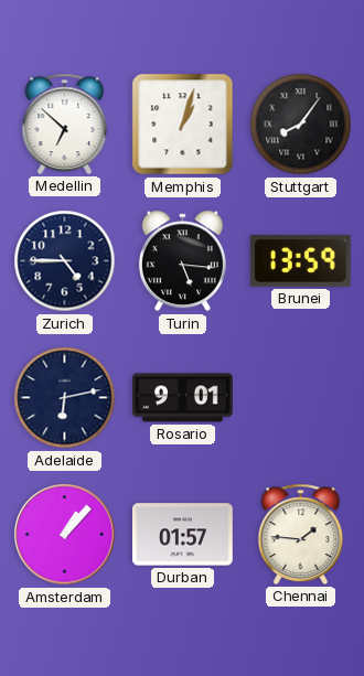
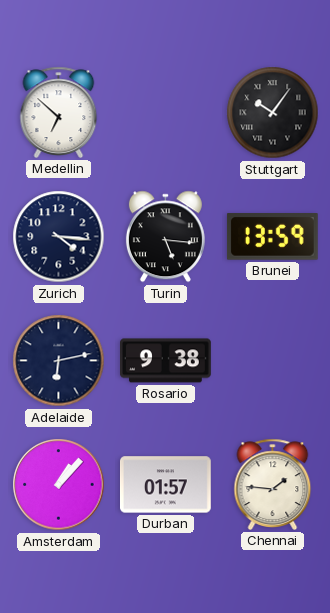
Memphis: 1:03 -> none
Stuttgart: 8:06 -> 10:06
Zurich: 4:45 -> 4:16
Rosario: 9:01 -> 9:38
